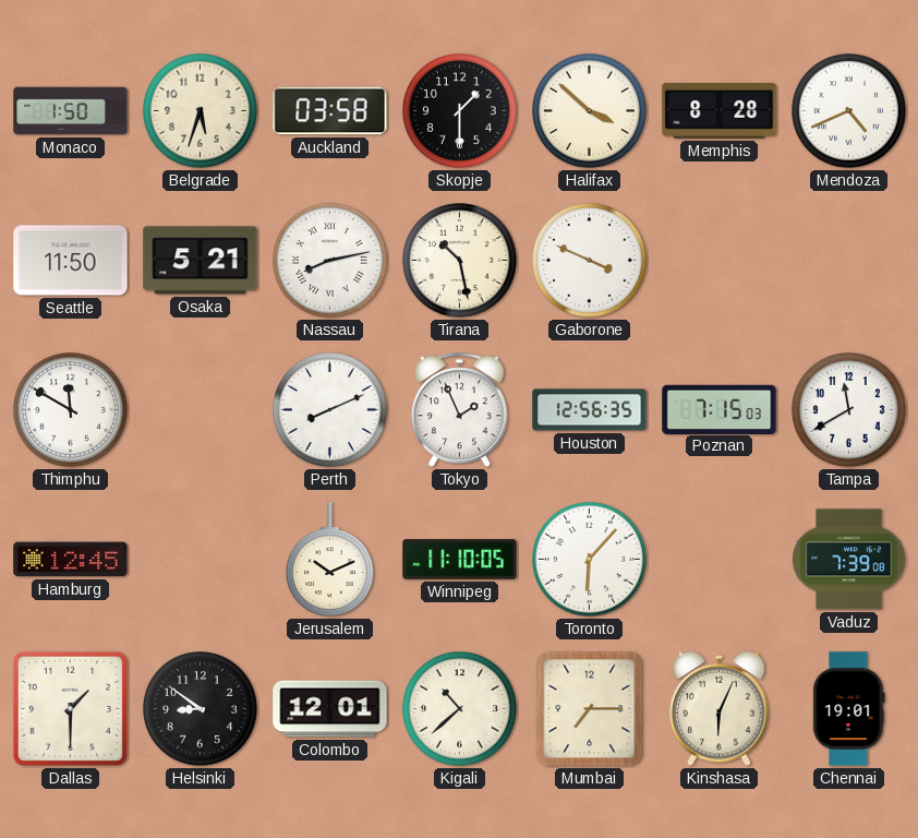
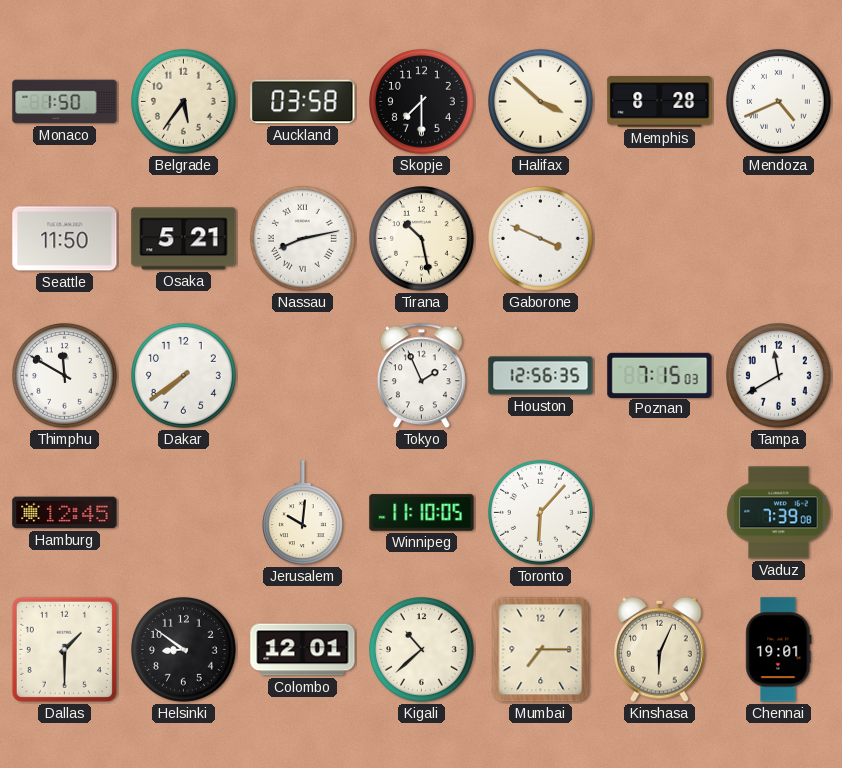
Belgrade: 5:33 -> 5:36
Skopje: 1:30 -> 7:30
Dakar: none -> 7:39
Perth: 8:11 -> none
Jerusalem: 10:11 -> 10:01
